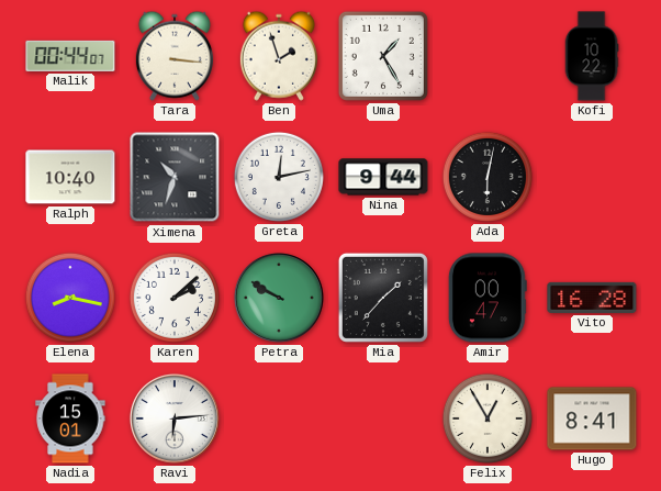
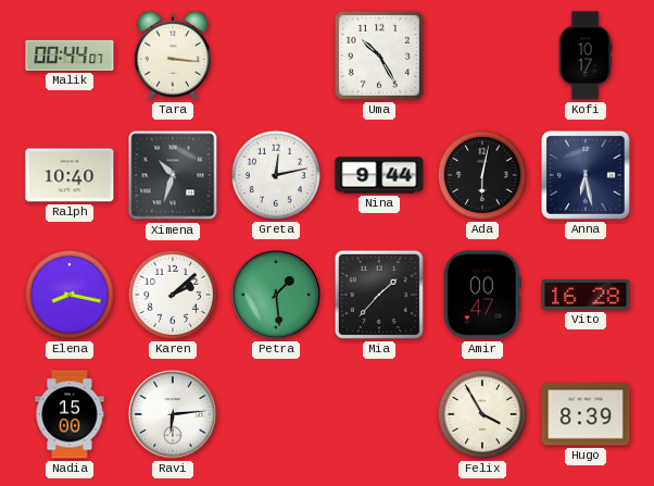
Ben: 1:57 -> none
Uma: 1:25 -> 10:25
Kofi: 10:22 -> 10:17
Anna: none -> 6:28
Petra: 9:50 -> 1:29
Nadia: 15:01 -> 15:00
Felix: 12:55 -> 3:55
Hugo: 8:41 -> 8:39
